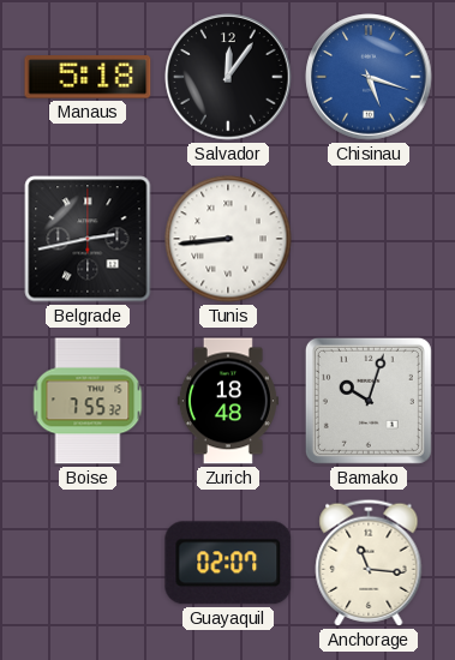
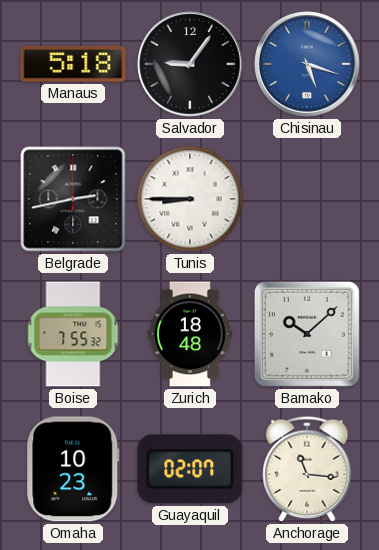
Salvador: 12:06 -> 9:06
Tunis: 8:44 -> 8:45
Bamako: 10:03 -> 10:08
Omaha: none -> 10:23
